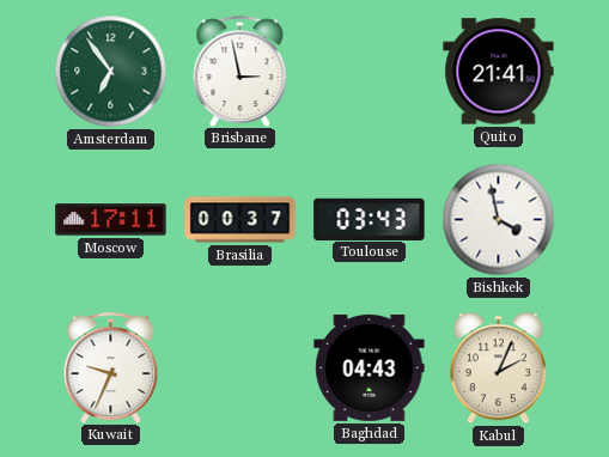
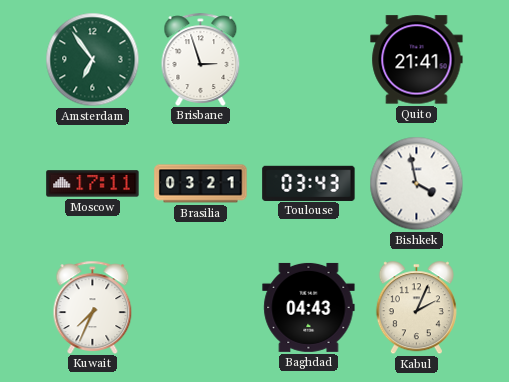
Brisbane: 2:58 -> 2:57
Brasilia: 00:37 -> 03:21
Kuwait: 9:34 -> 7:34
